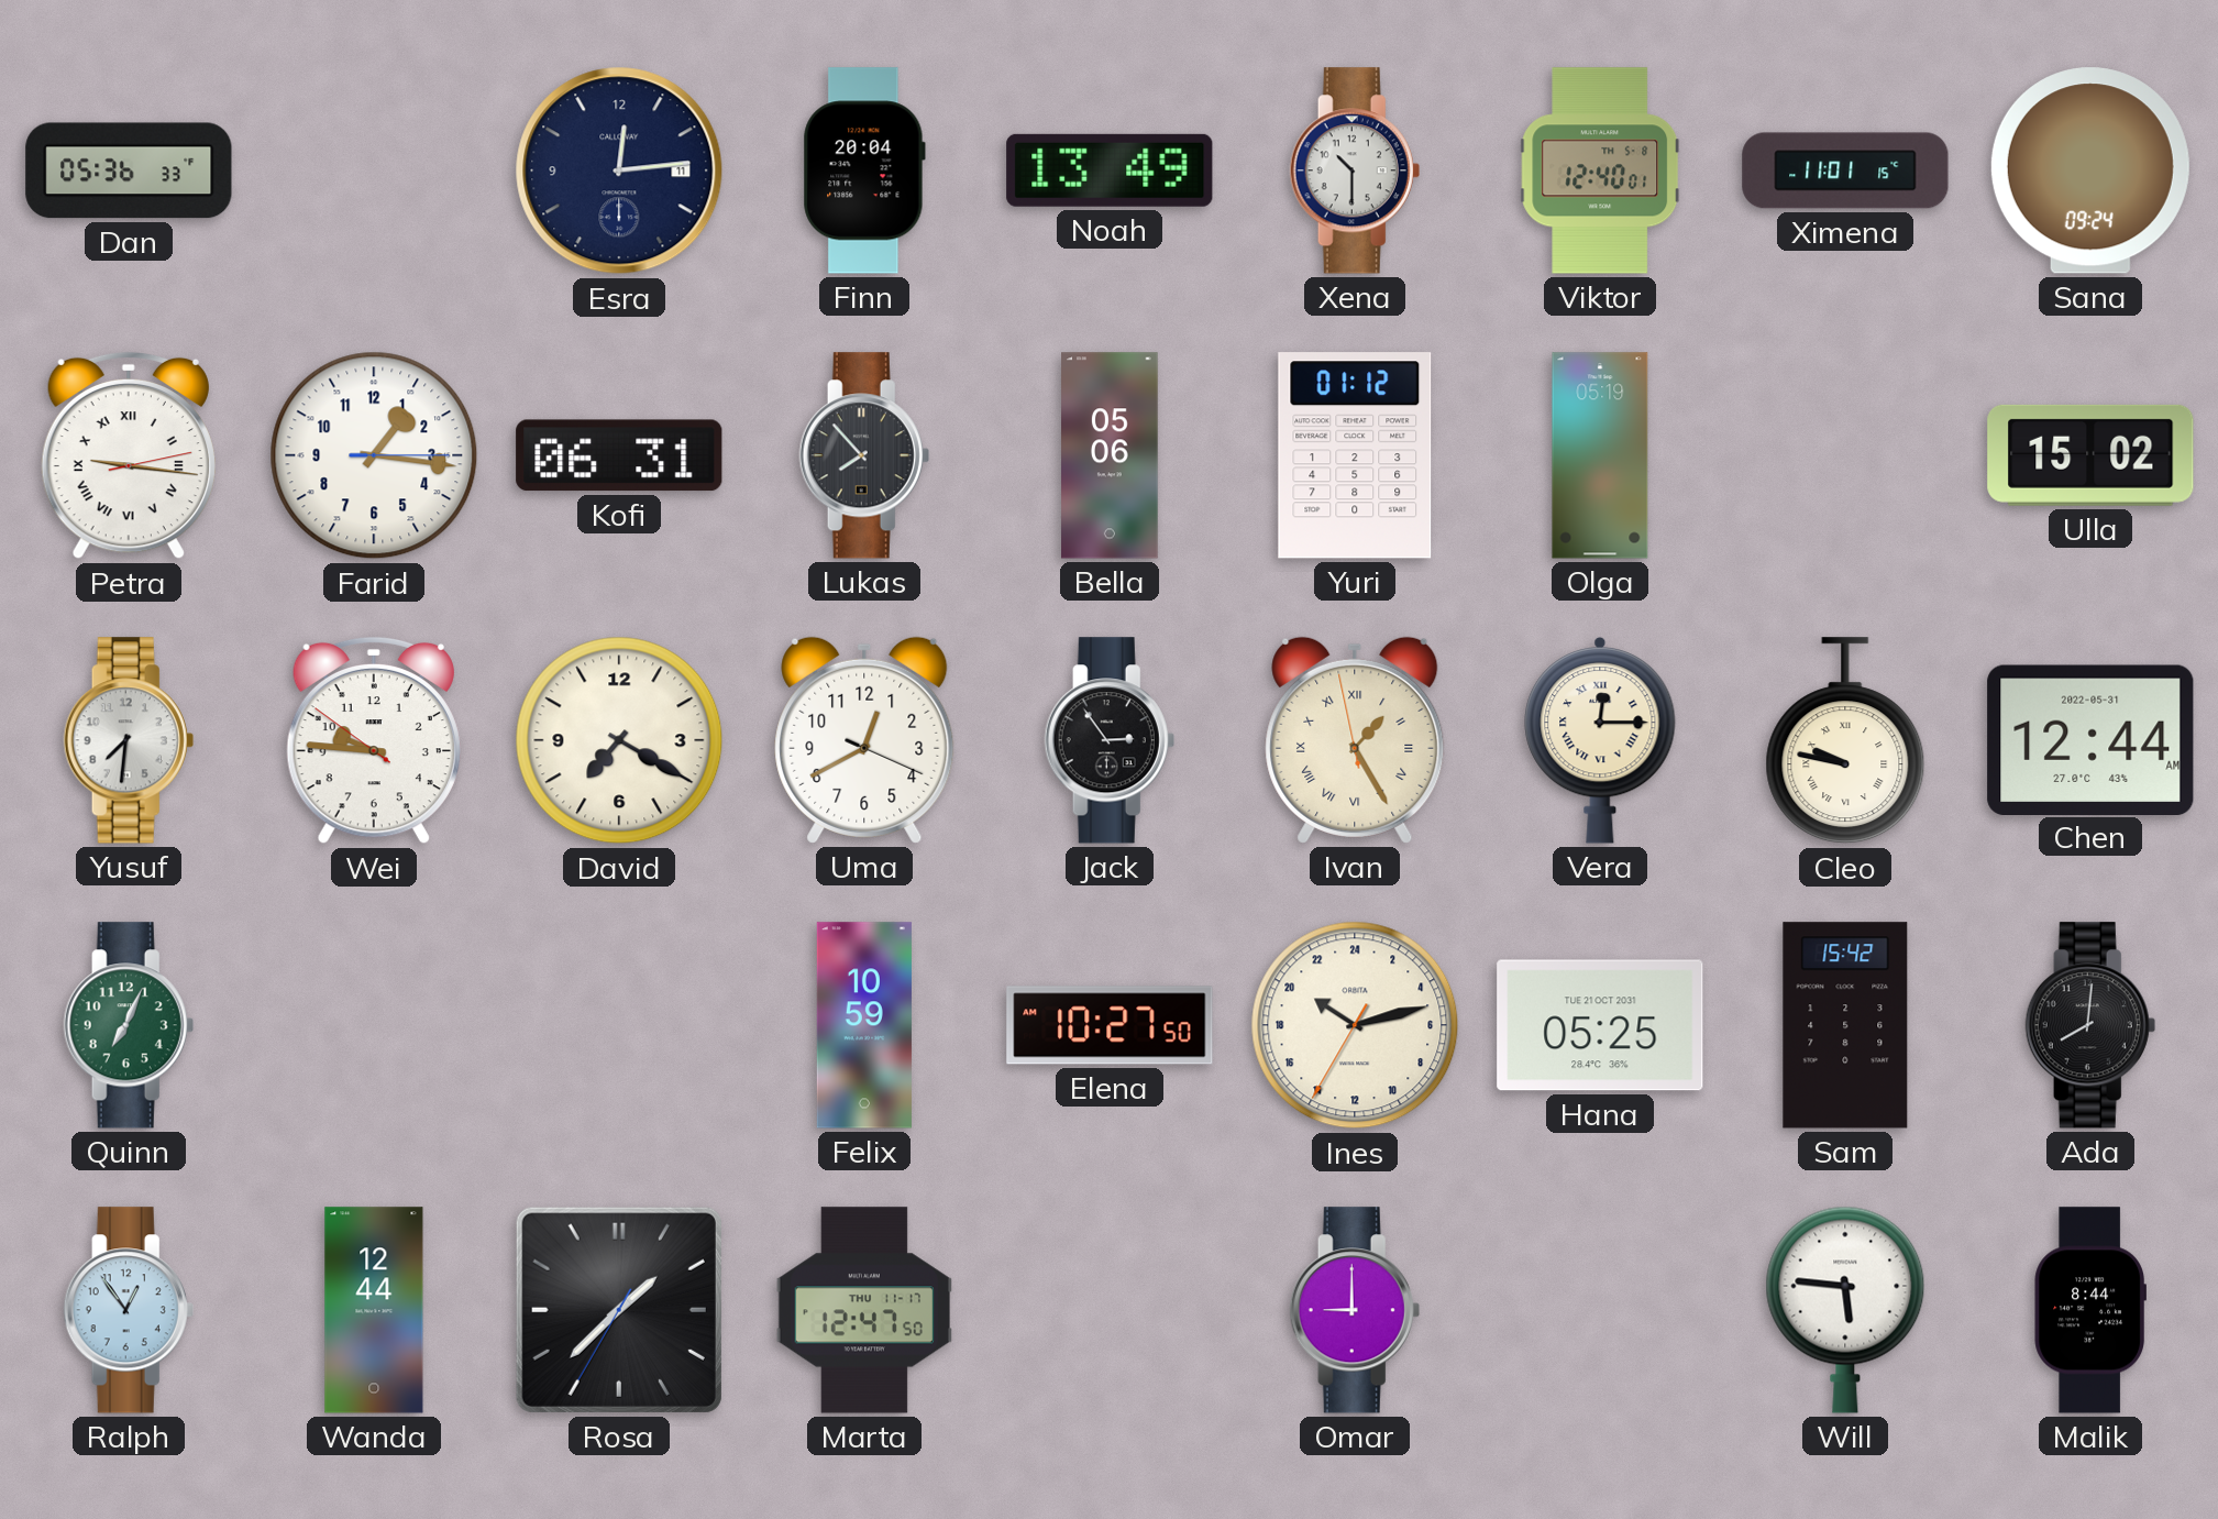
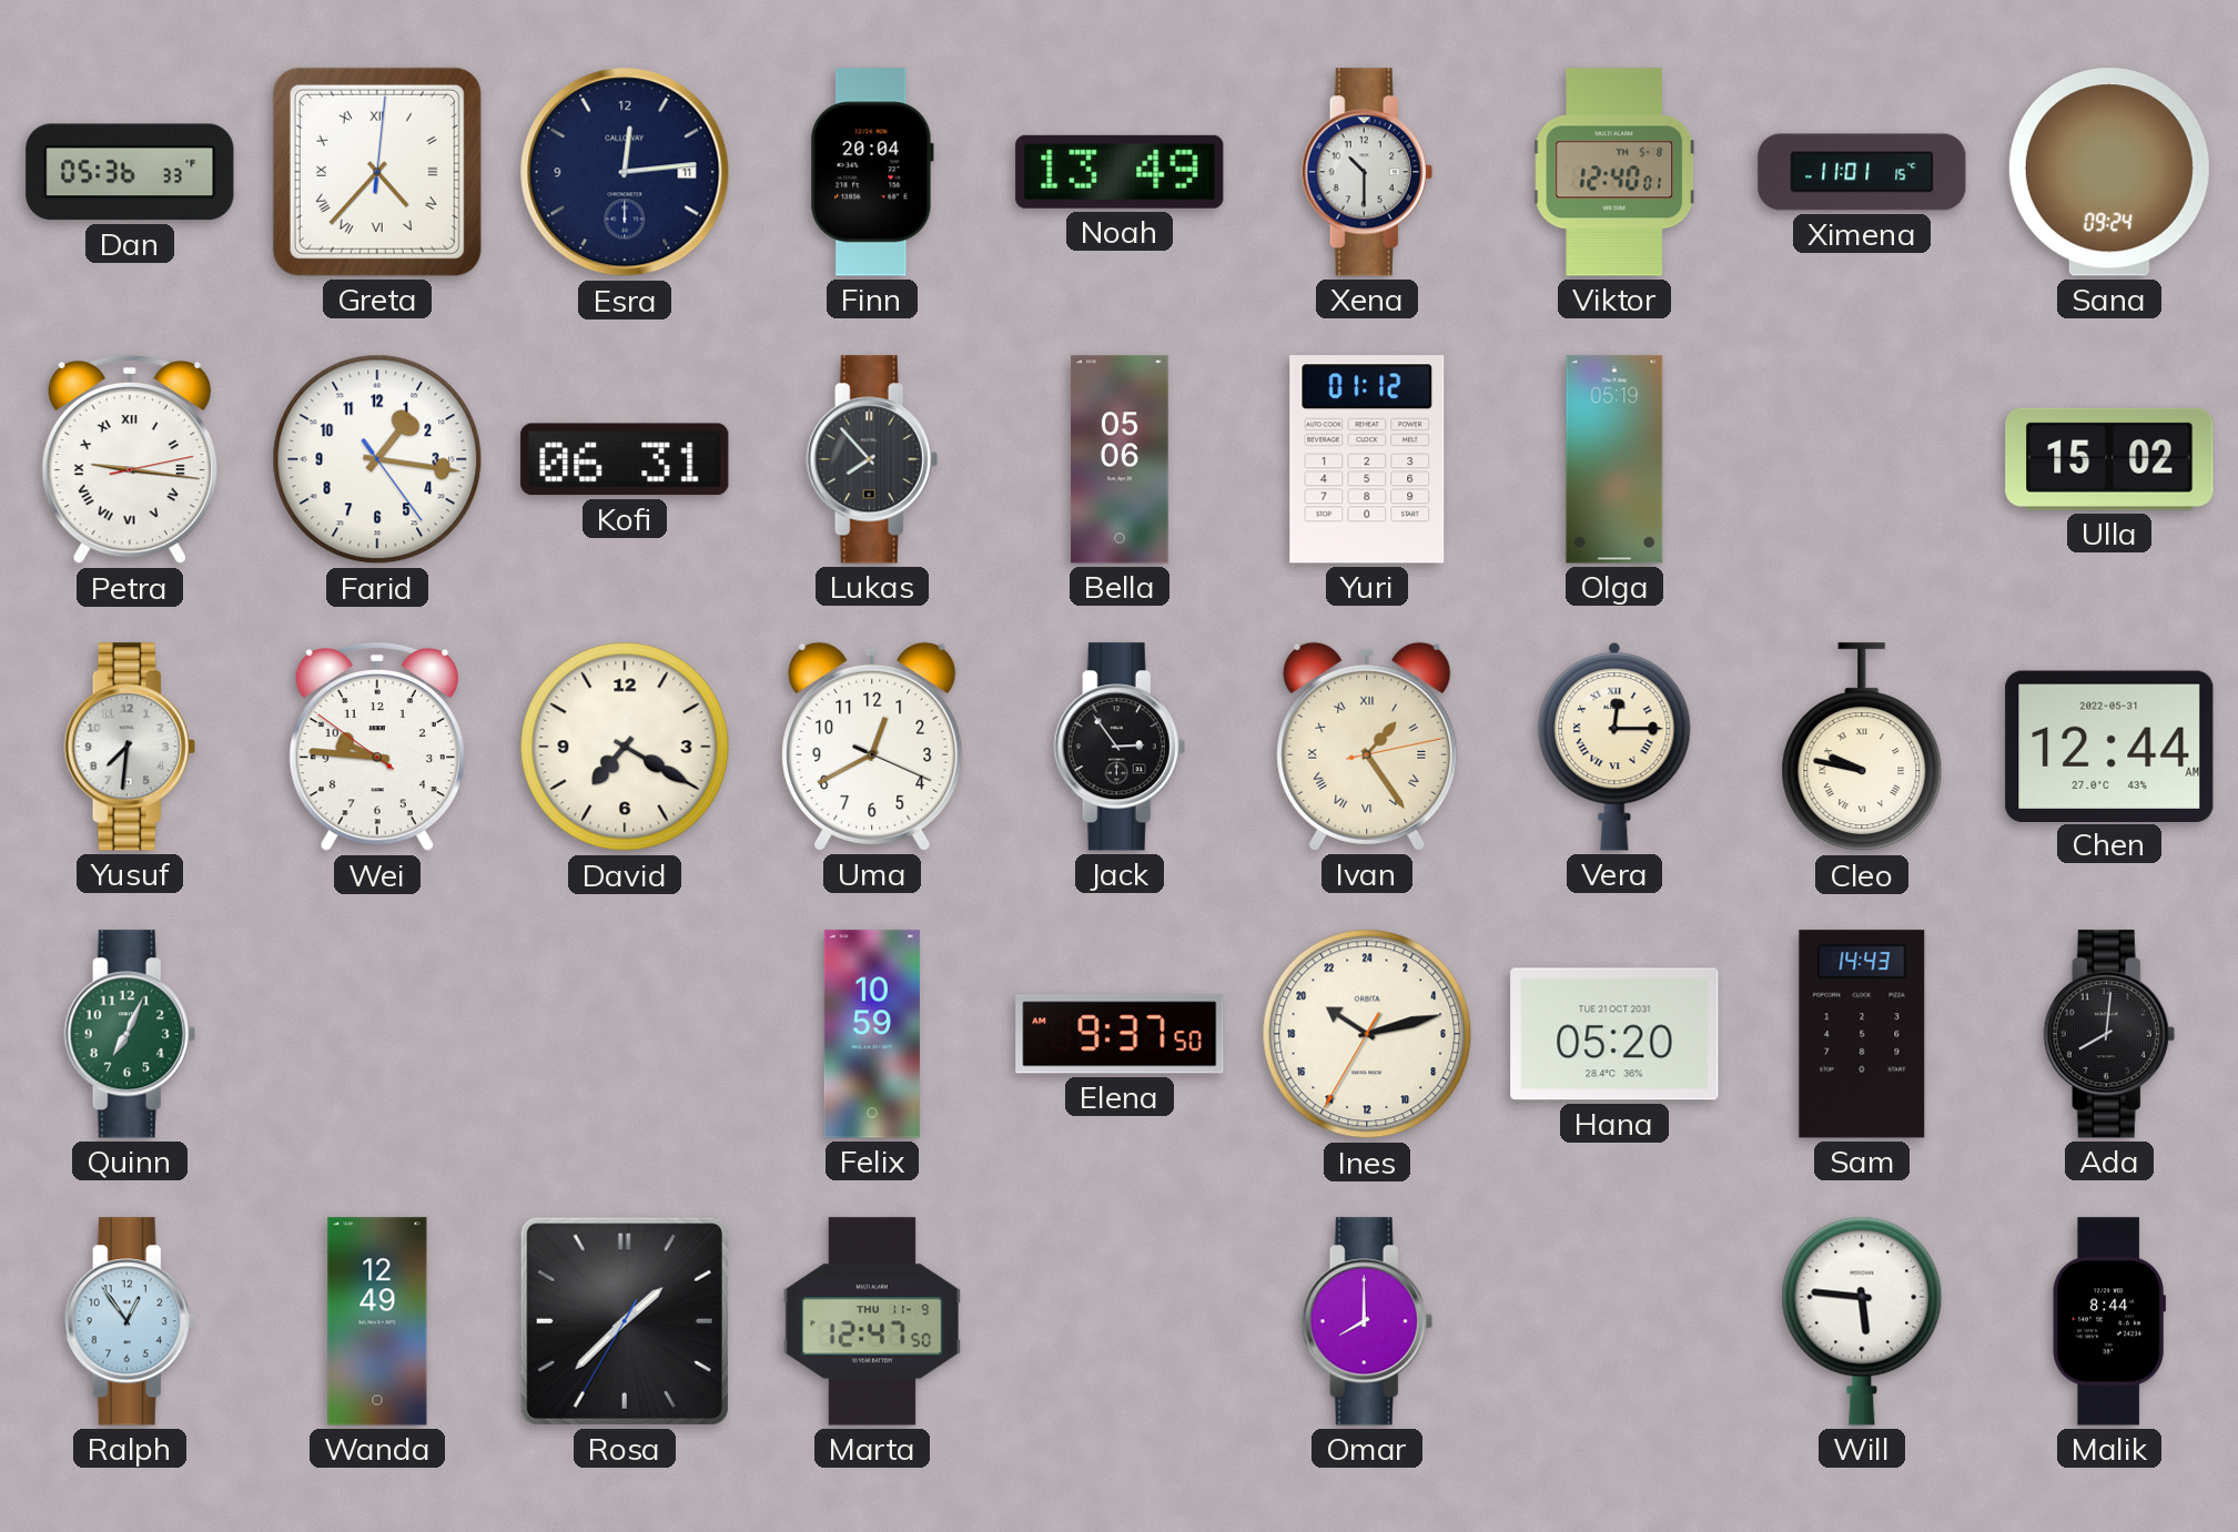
Greta: none -> 4:37
Farid: 1:16:15 -> 1:16:24
Ivan: 1:24:58 -> 1:24:13
Elena: 10:27 -> 9:37
Hana: 05:25 -> 05:20
Sam: 15:42 -> 14:43
Wanda: 12:44 -> 12:49
Marta date: THU 11-17 -> THU 11-9
Omar: 9:00 -> 8:00
